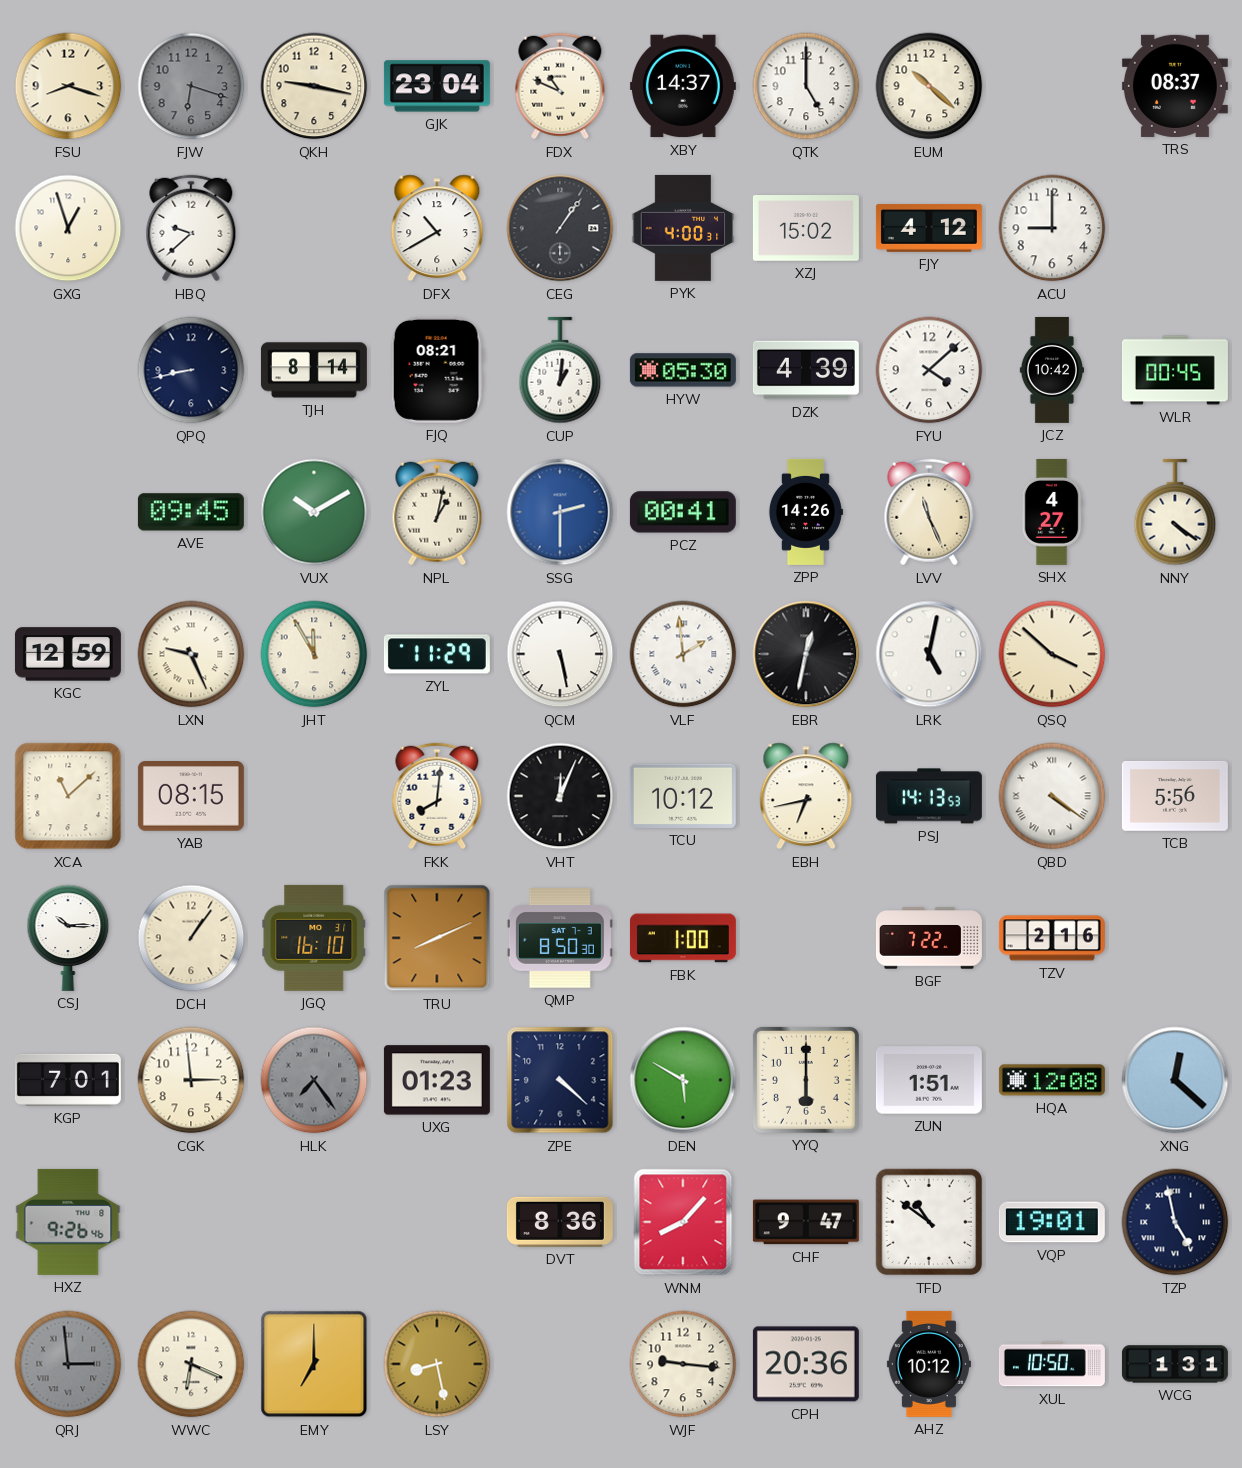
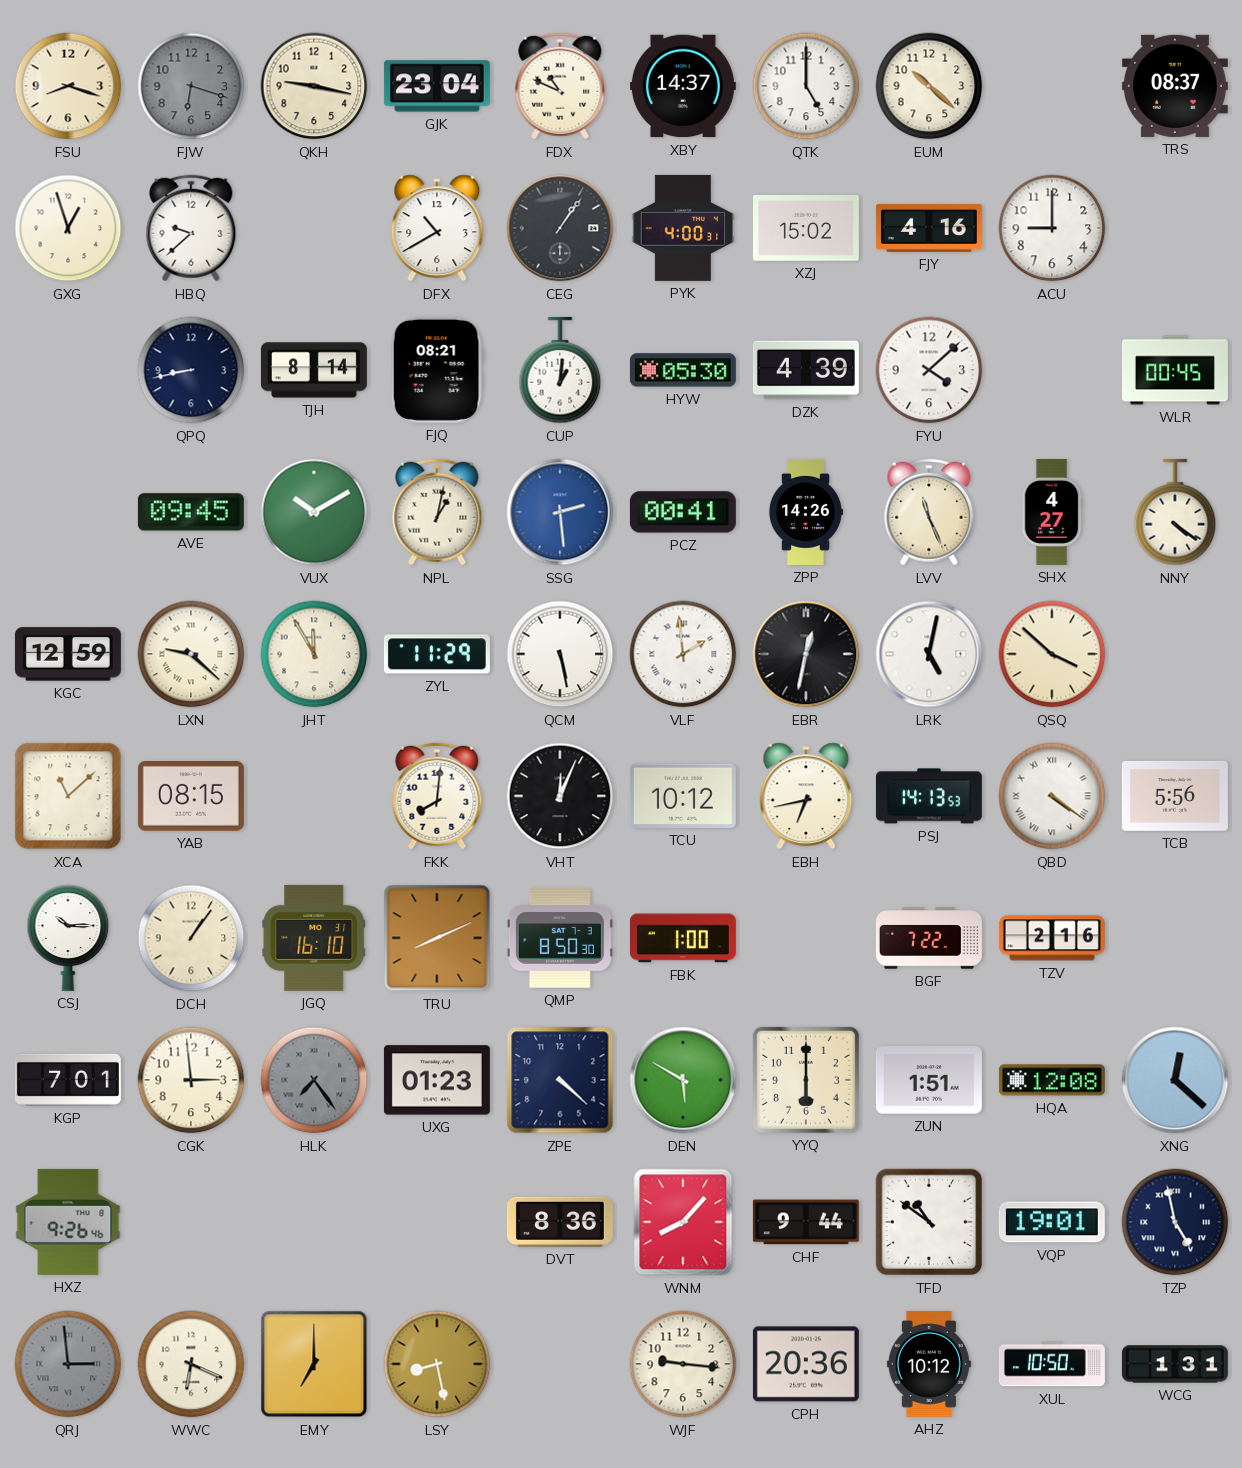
FJY: 4:12 -> 4:16
JCZ: 10:42 -> none
SSG: 2:30 -> 2:29
LXN: 9:26 -> 9:22
CHF: 9:47 -> 9:44
